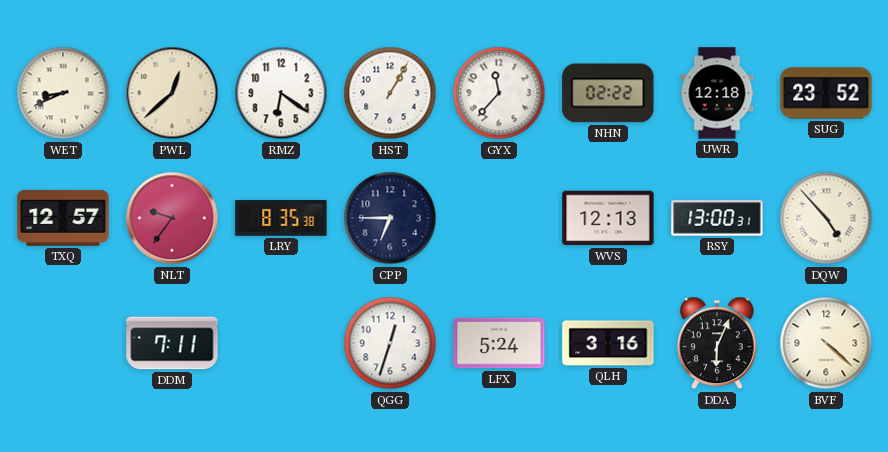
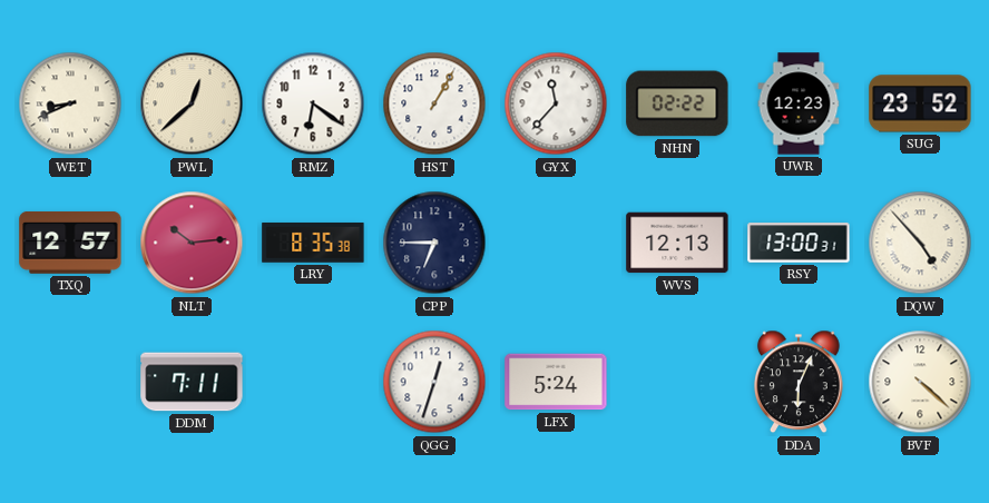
UWR: 12:18 -> 12:23
NLT: 9:36 -> 10:14
QLH: 3:16 -> none
